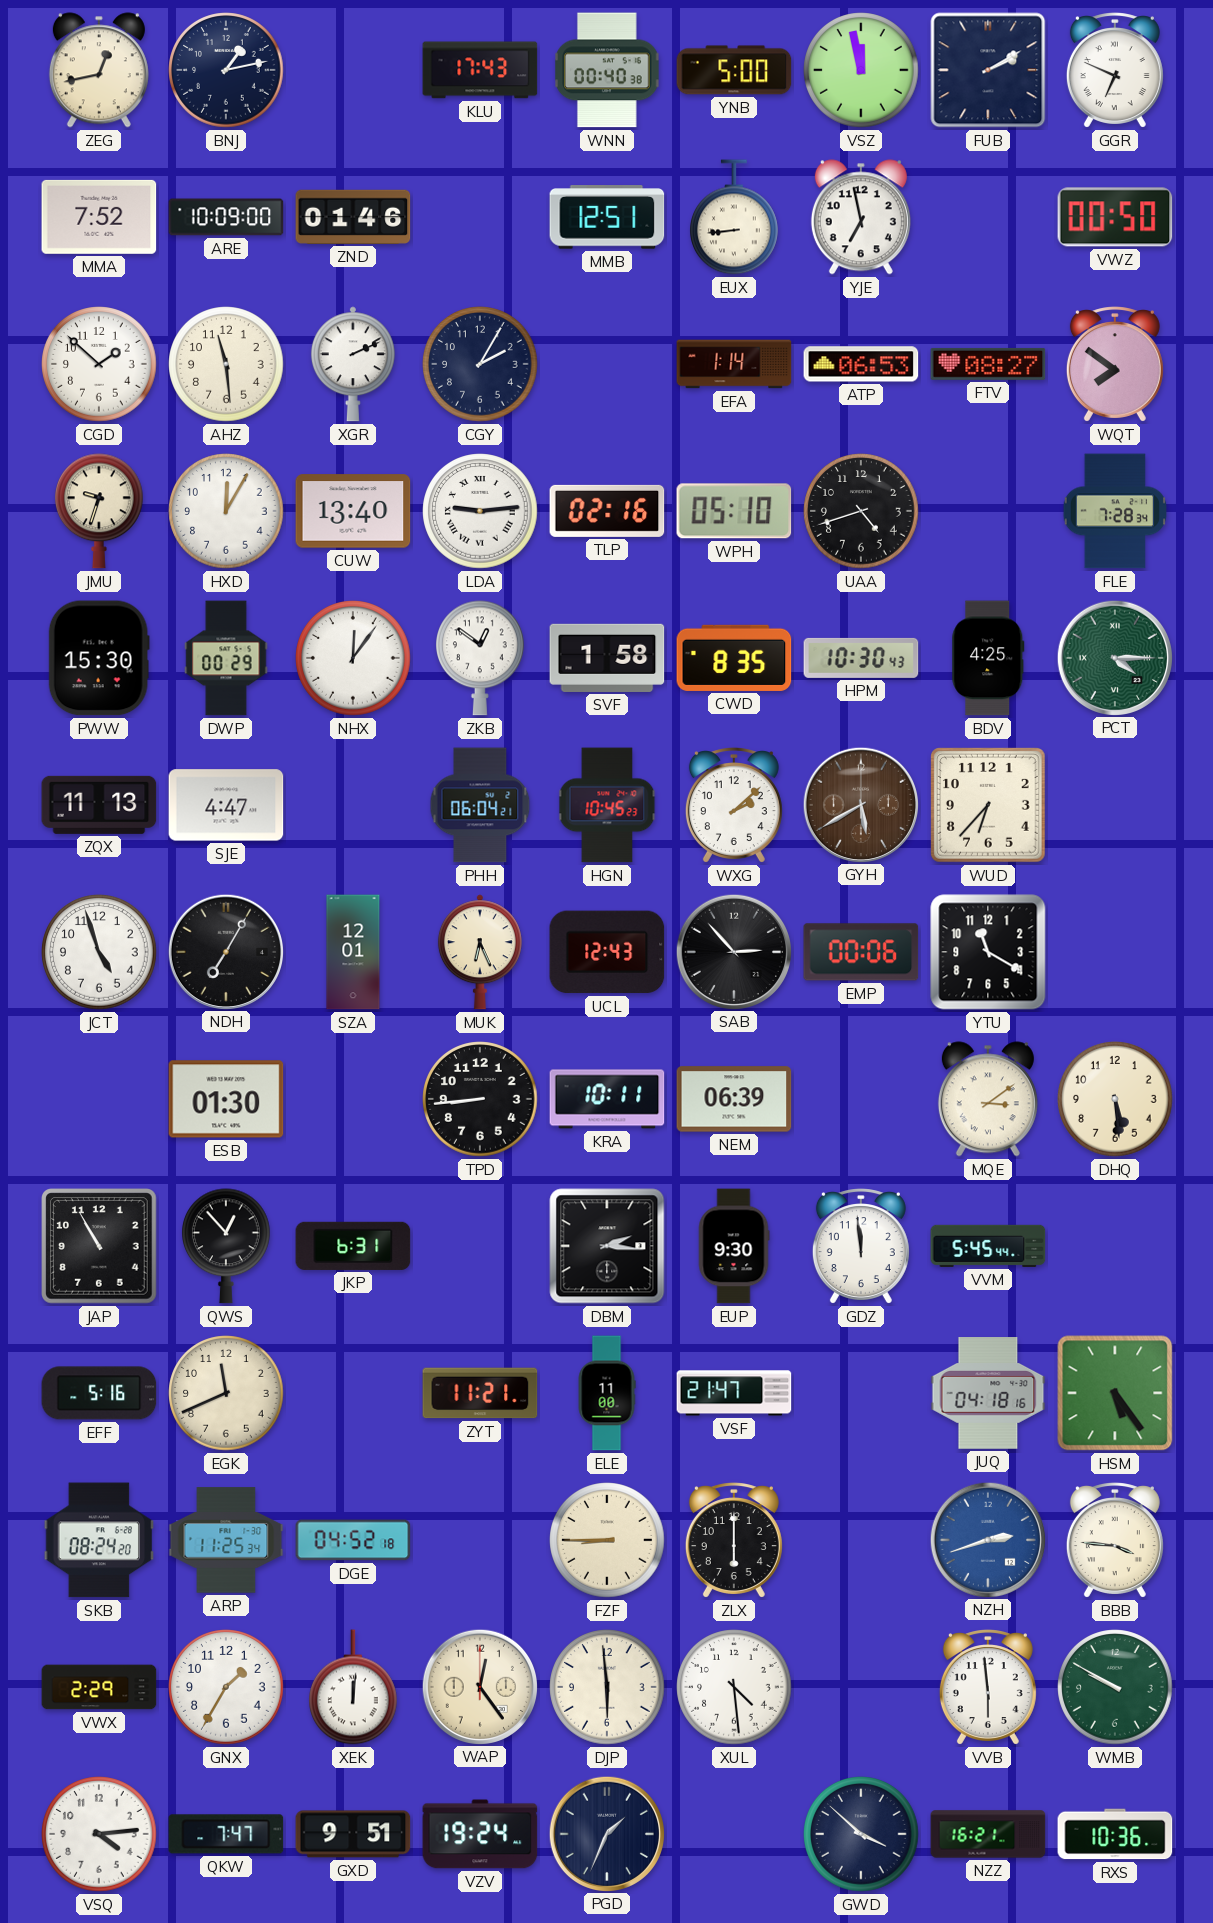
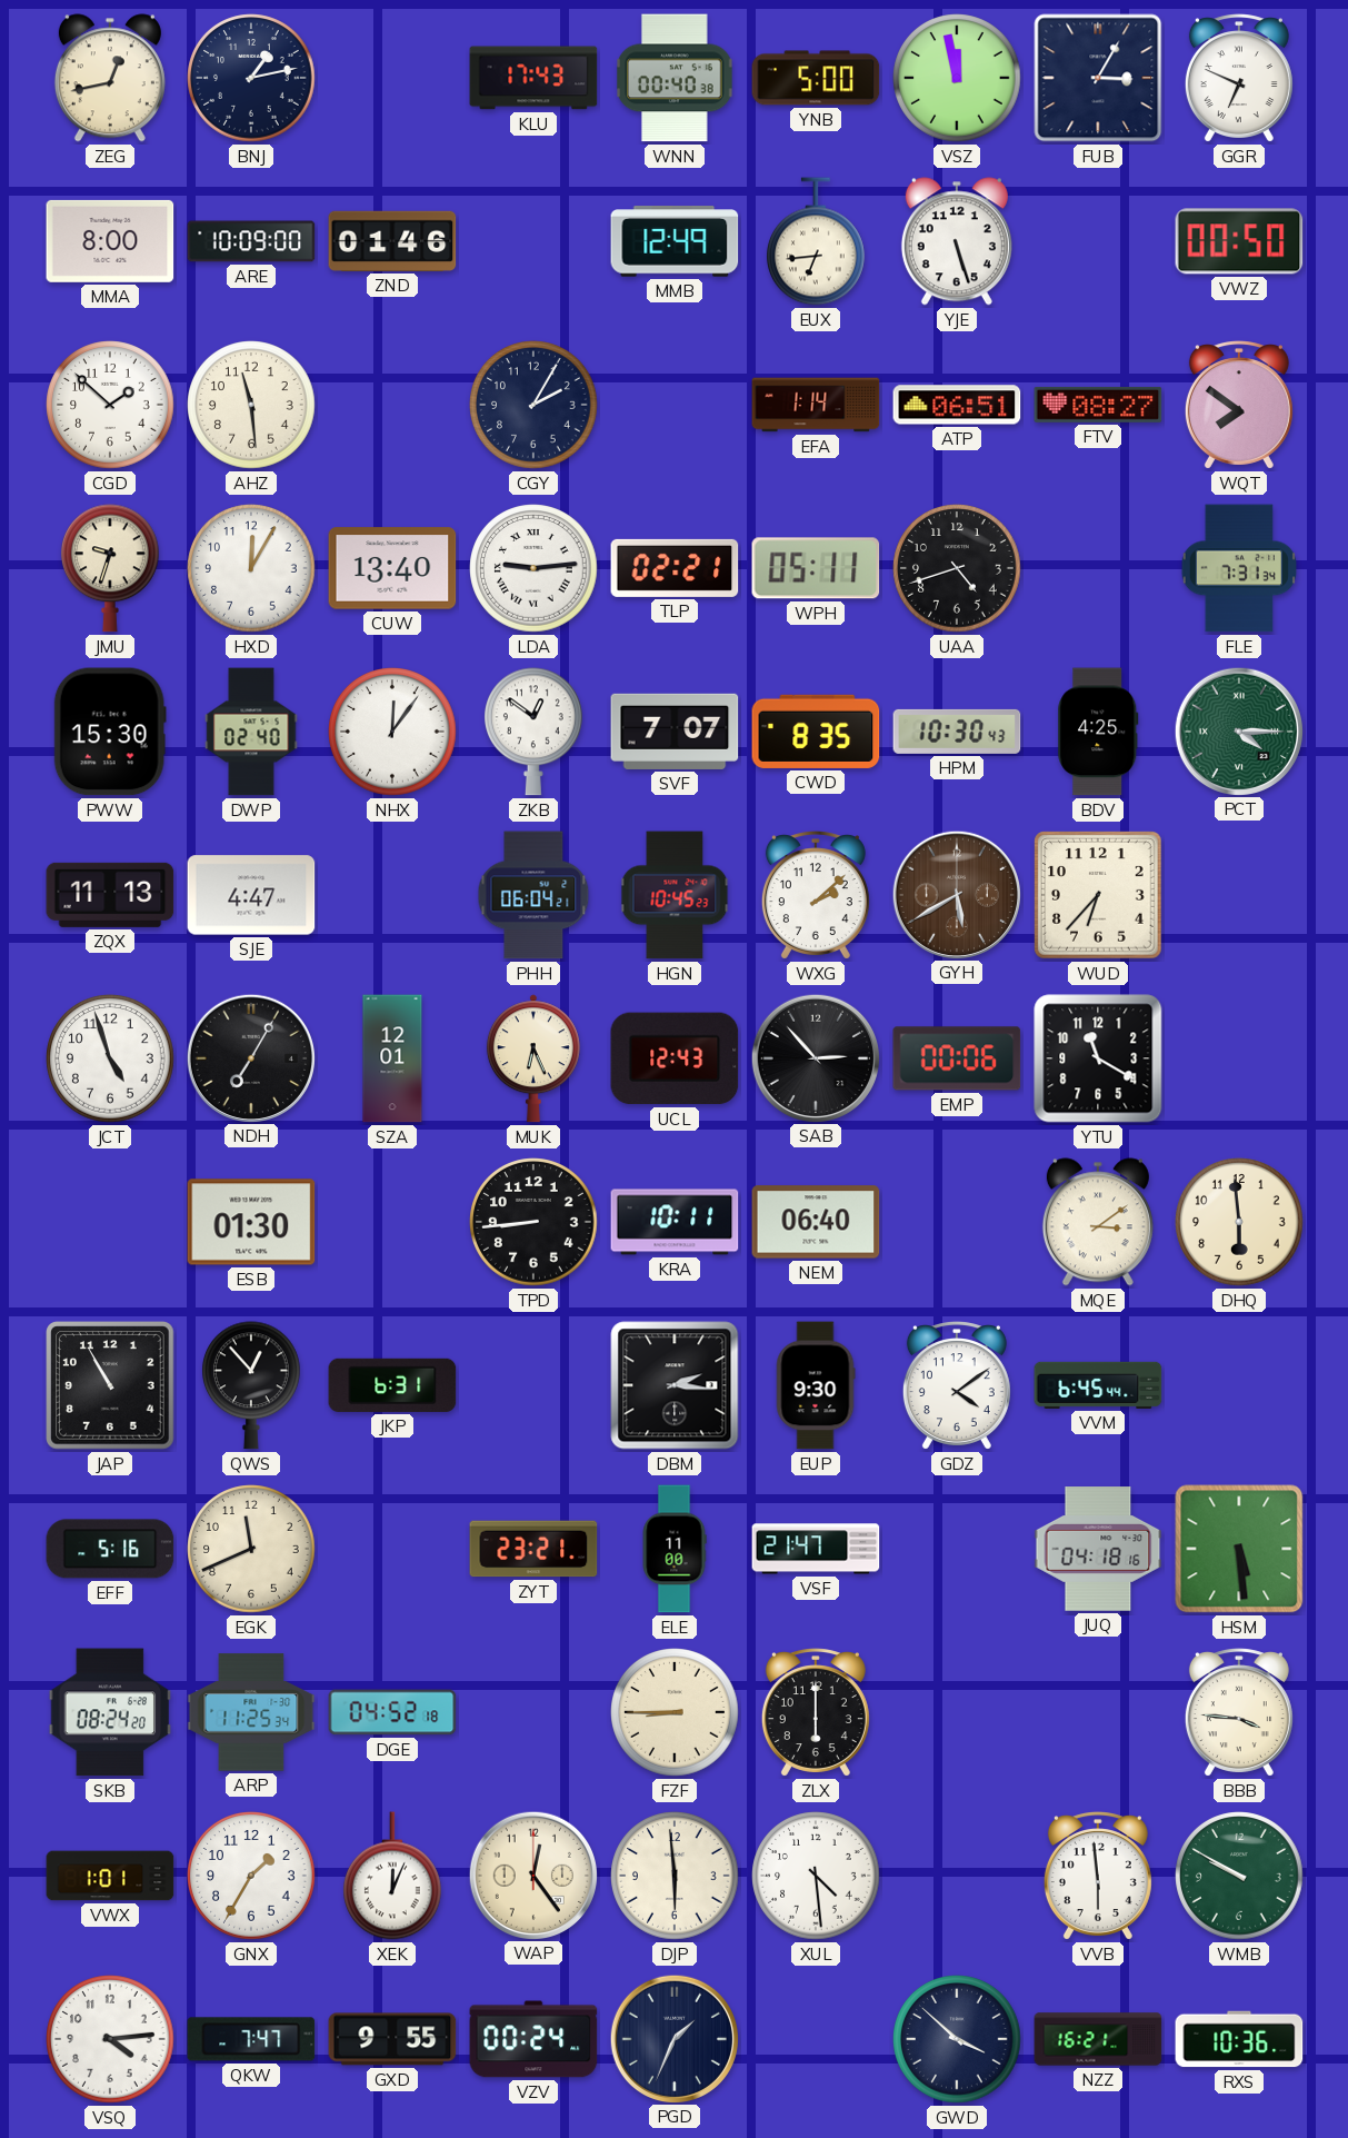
FUB: 2:10 -> 3:05
MMA: 7:52 -> 8:00
MMB: 12:51 -> 12:49
EUX: 8:44 -> 6:44
YJE: 6:58 -> 5:27
XGR: 2:11 -> none
ATP: 06:53 -> 06:51
TLP: 02:16 -> 02:21
WPH: 05:10 -> 05:11
FLE: 7:28 -> 7:31
DWP: 00:29 -> 02:40
SVF: 1:58 -> 7:07
NEM: 06:39 -> 06:40
DHQ: 5:29 -> 5:59
GDZ: 11:59 -> 4:09
VVM: 5:45 -> 6:45
ZYT: 11:21 -> 23:21
HSM: 5:24 -> 5:29
NZH: 2:42 -> none
VWX: 2:29 -> 1:01
XEK: 12:01 -> 12:04
GXD: 9:51 -> 9:55
VZV: 19:24 -> 00:24
